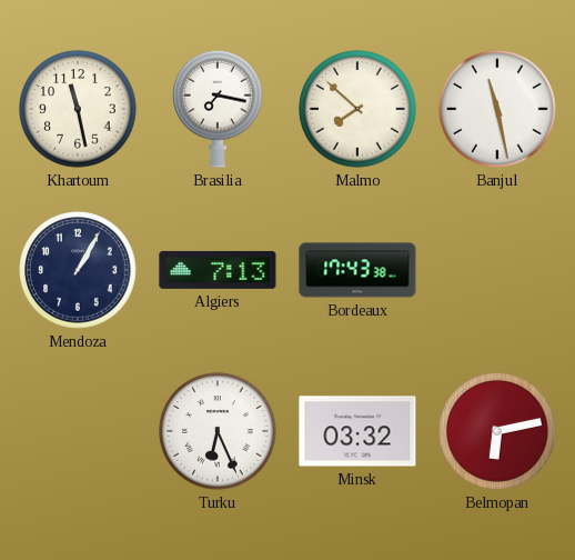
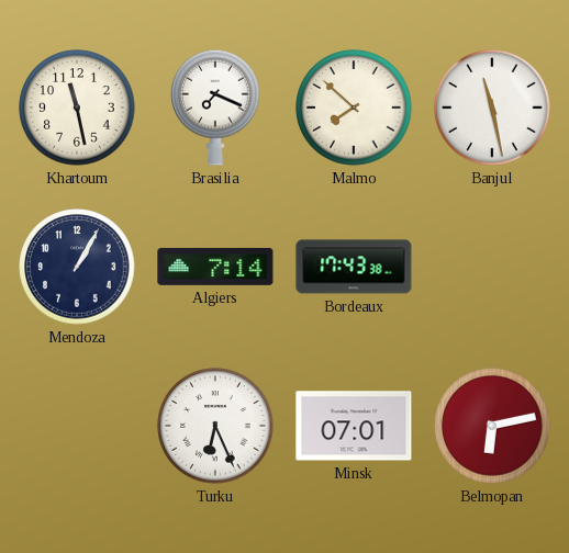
Brasilia: 7:17 -> 7:19
Algiers: 7:13 -> 7:14
Minsk: 03:32 -> 07:01
